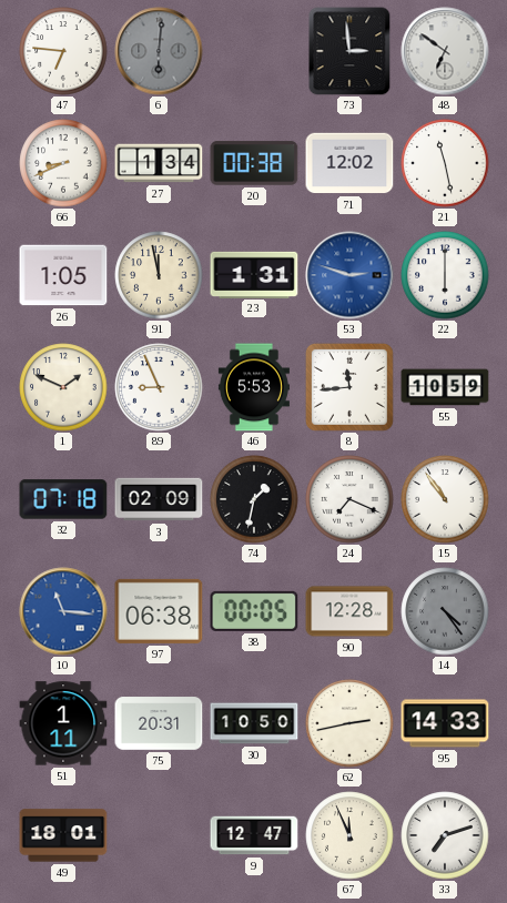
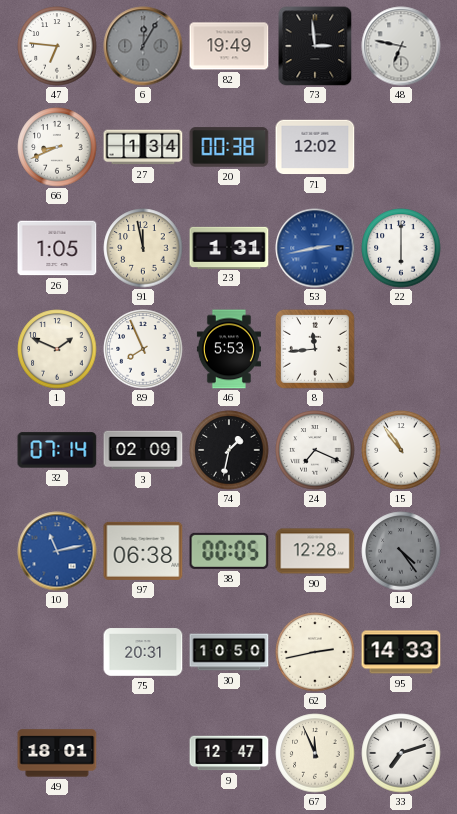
6: 6:01 -> 12:05
82: none -> 19:49
48: 6:51 -> 6:47
21: 11:28 -> none
53: 2:48 -> 2:43
89: 8:56 -> 7:56
55: 10:59 -> none
32: 07:18 -> 07:14
10: 11:16 -> 11:13
51: 1:11 -> none
